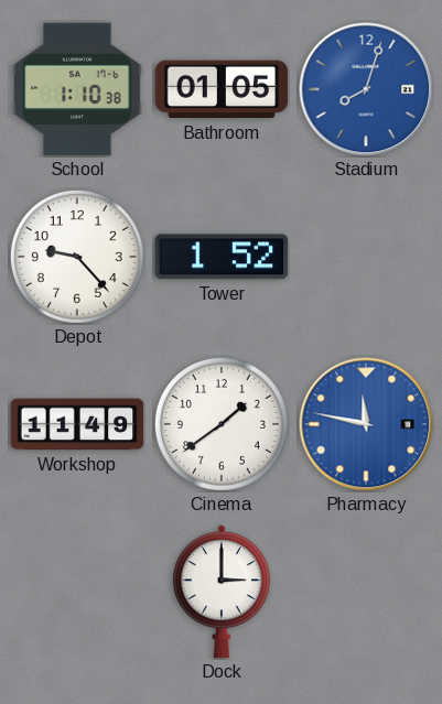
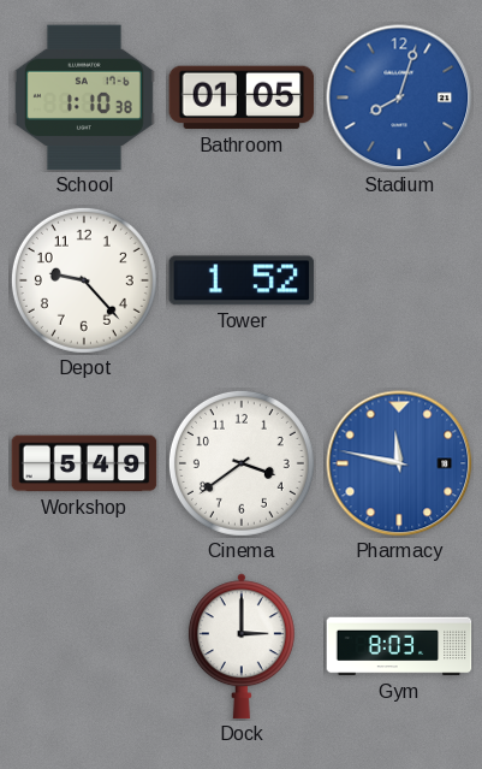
Workshop: 11:49 -> 5:49
Cinema: 1:39 -> 3:39
Gym: none -> 8:03
